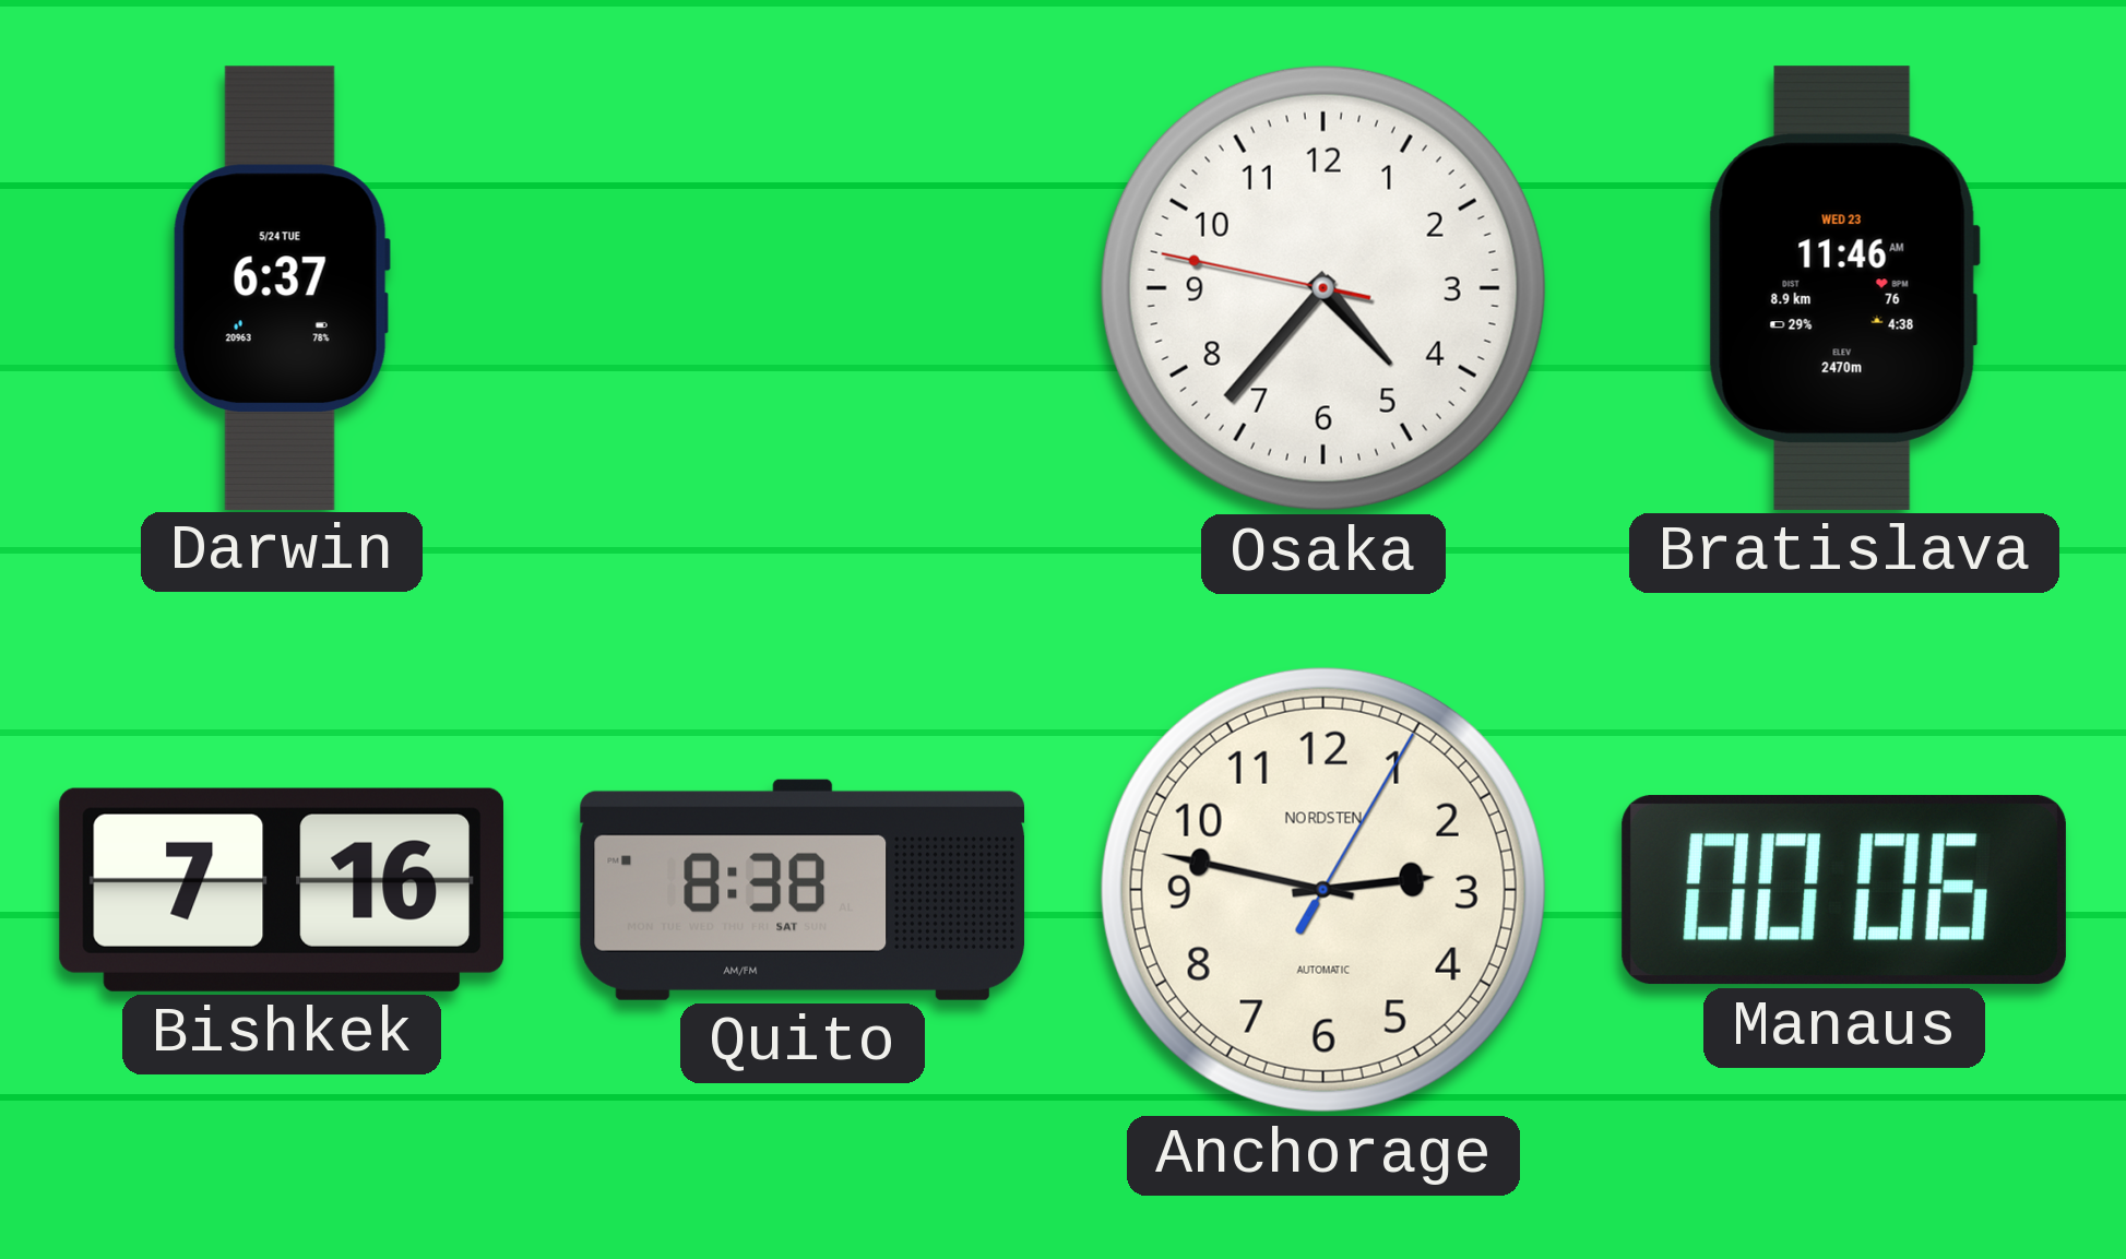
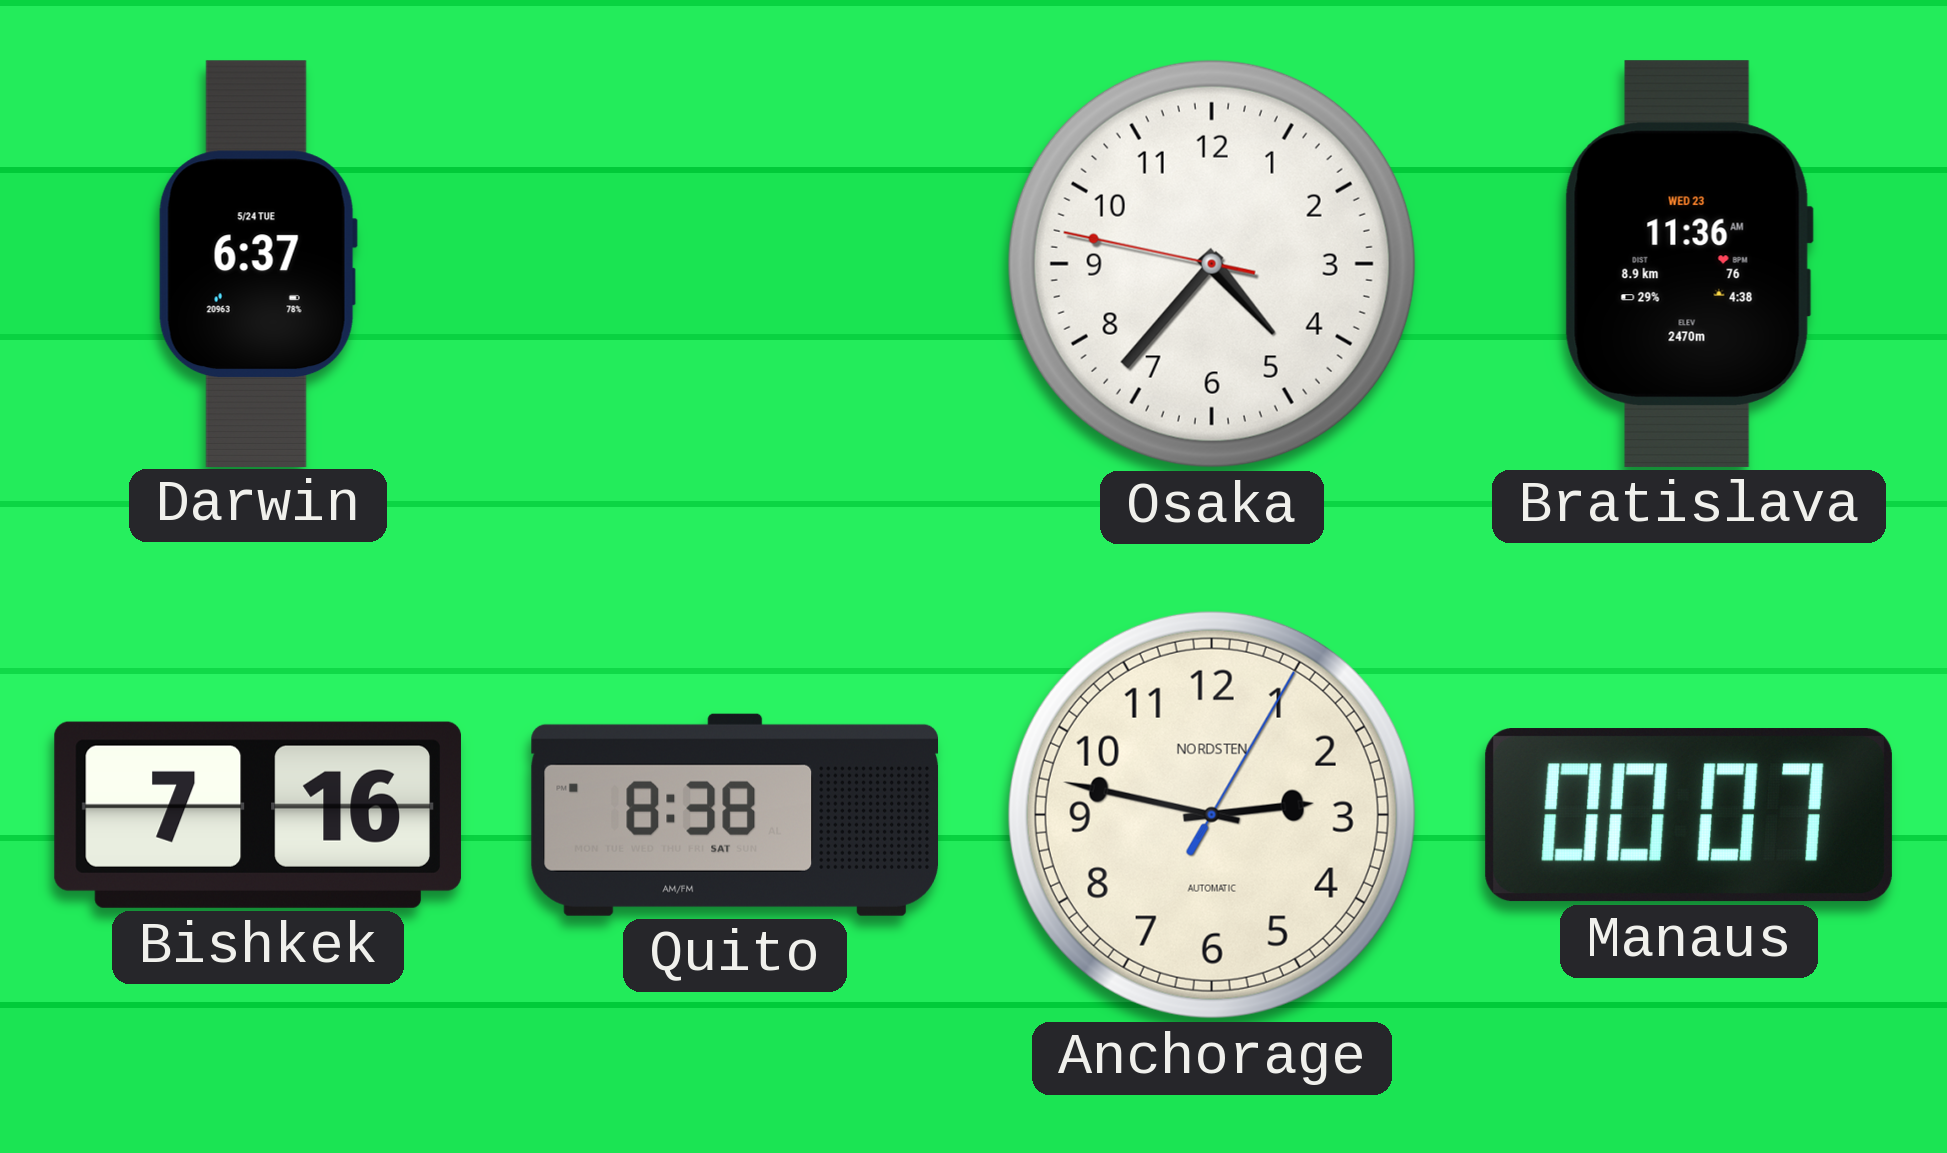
Bratislava: 11:46 -> 11:36
Manaus: 00:06 -> 00:07
